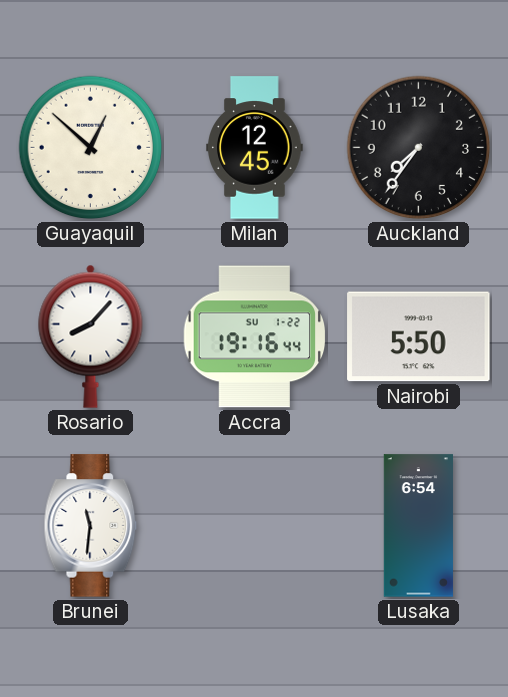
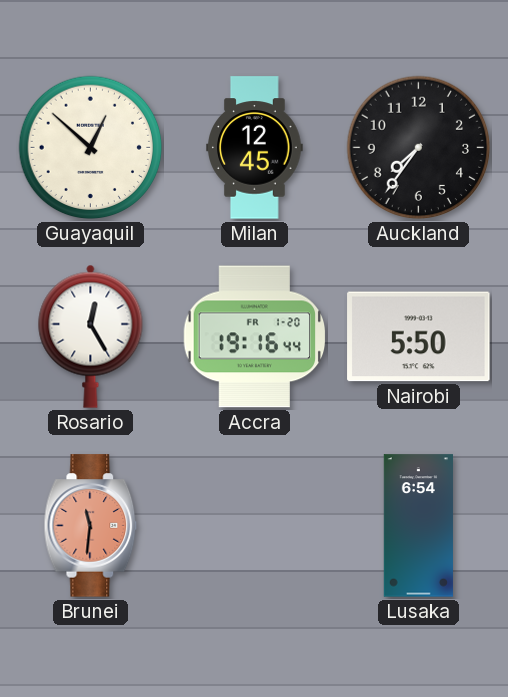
Rosario: 8:07 -> 12:25
Accra date: SU 1-22 -> FR 1-20
Brunei dial: white -> salmon
